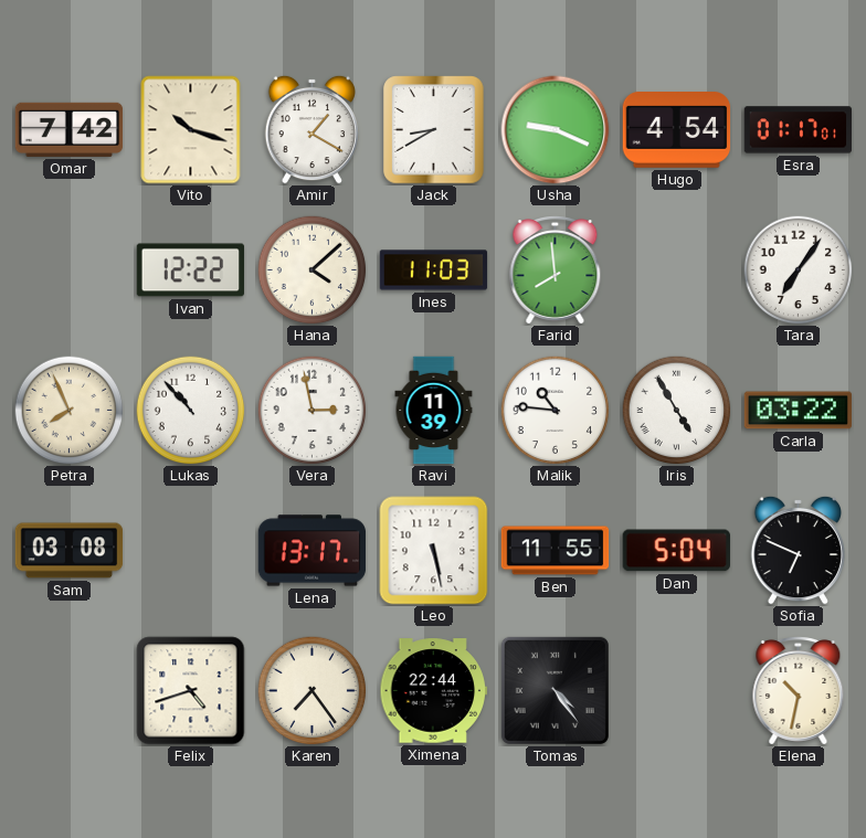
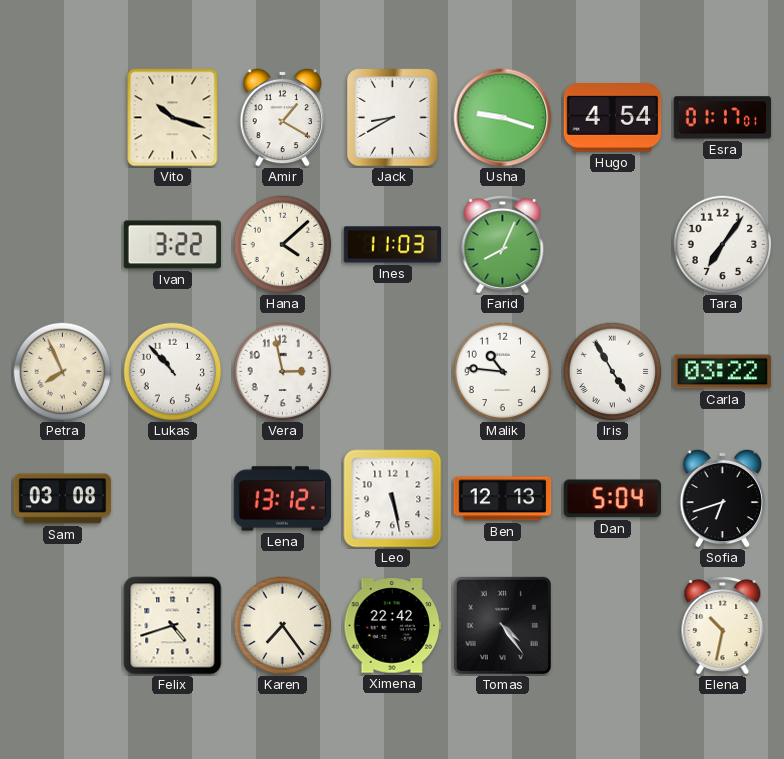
Omar: 7:42 -> none
Usha: 9:19 -> 9:18
Ivan: 12:22 -> 3:22
Farid: 7:59 -> 8:04
Ravi: 11:39 -> none
Lena: 13:17 -> 13:12
Ben: 11:55 -> 12:13
Sofia: 6:49 -> 6:42
Ximena: 22:44 -> 22:42
